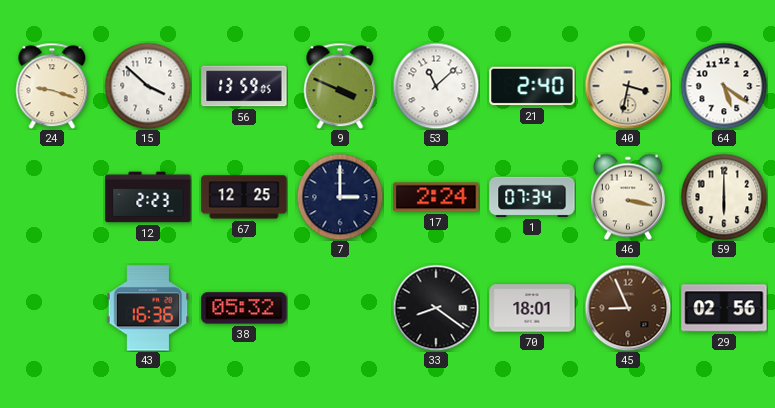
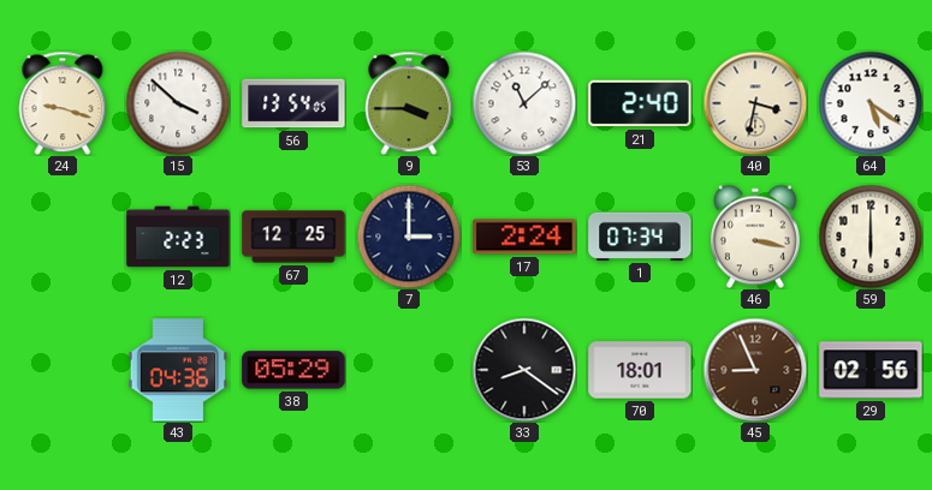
56: 13:59 -> 13:54
9: 3:49 -> 3:45
43: 16:36 -> 04:36
38: 05:32 -> 05:29
